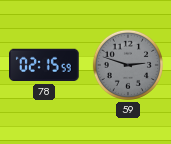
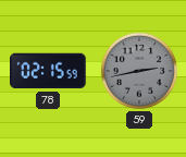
59: 2:48 -> 2:43
